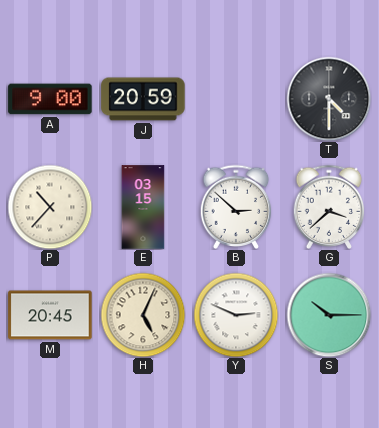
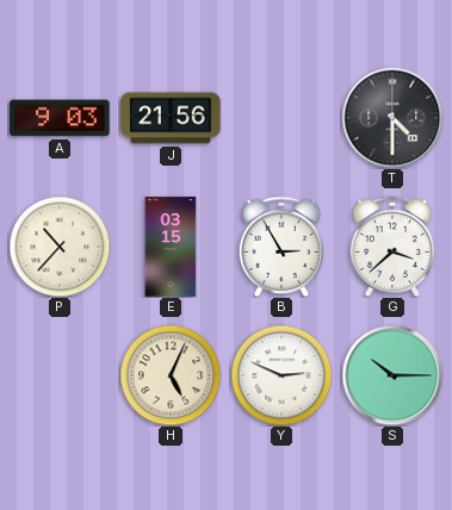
A: 9:00 -> 9:03
J: 20:59 -> 21:56
B: 2:52 -> 2:55
M: 20:45 -> none
